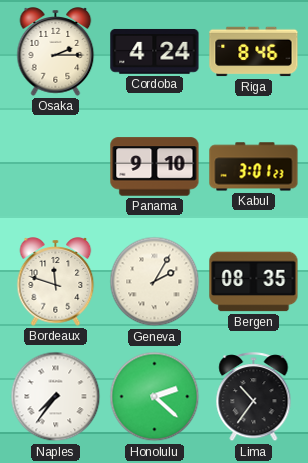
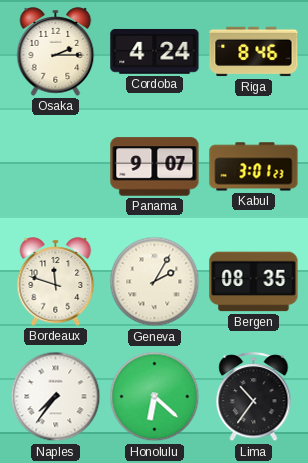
Panama: 9:10 -> 9:07
Honolulu: 2:22 -> 6:22
